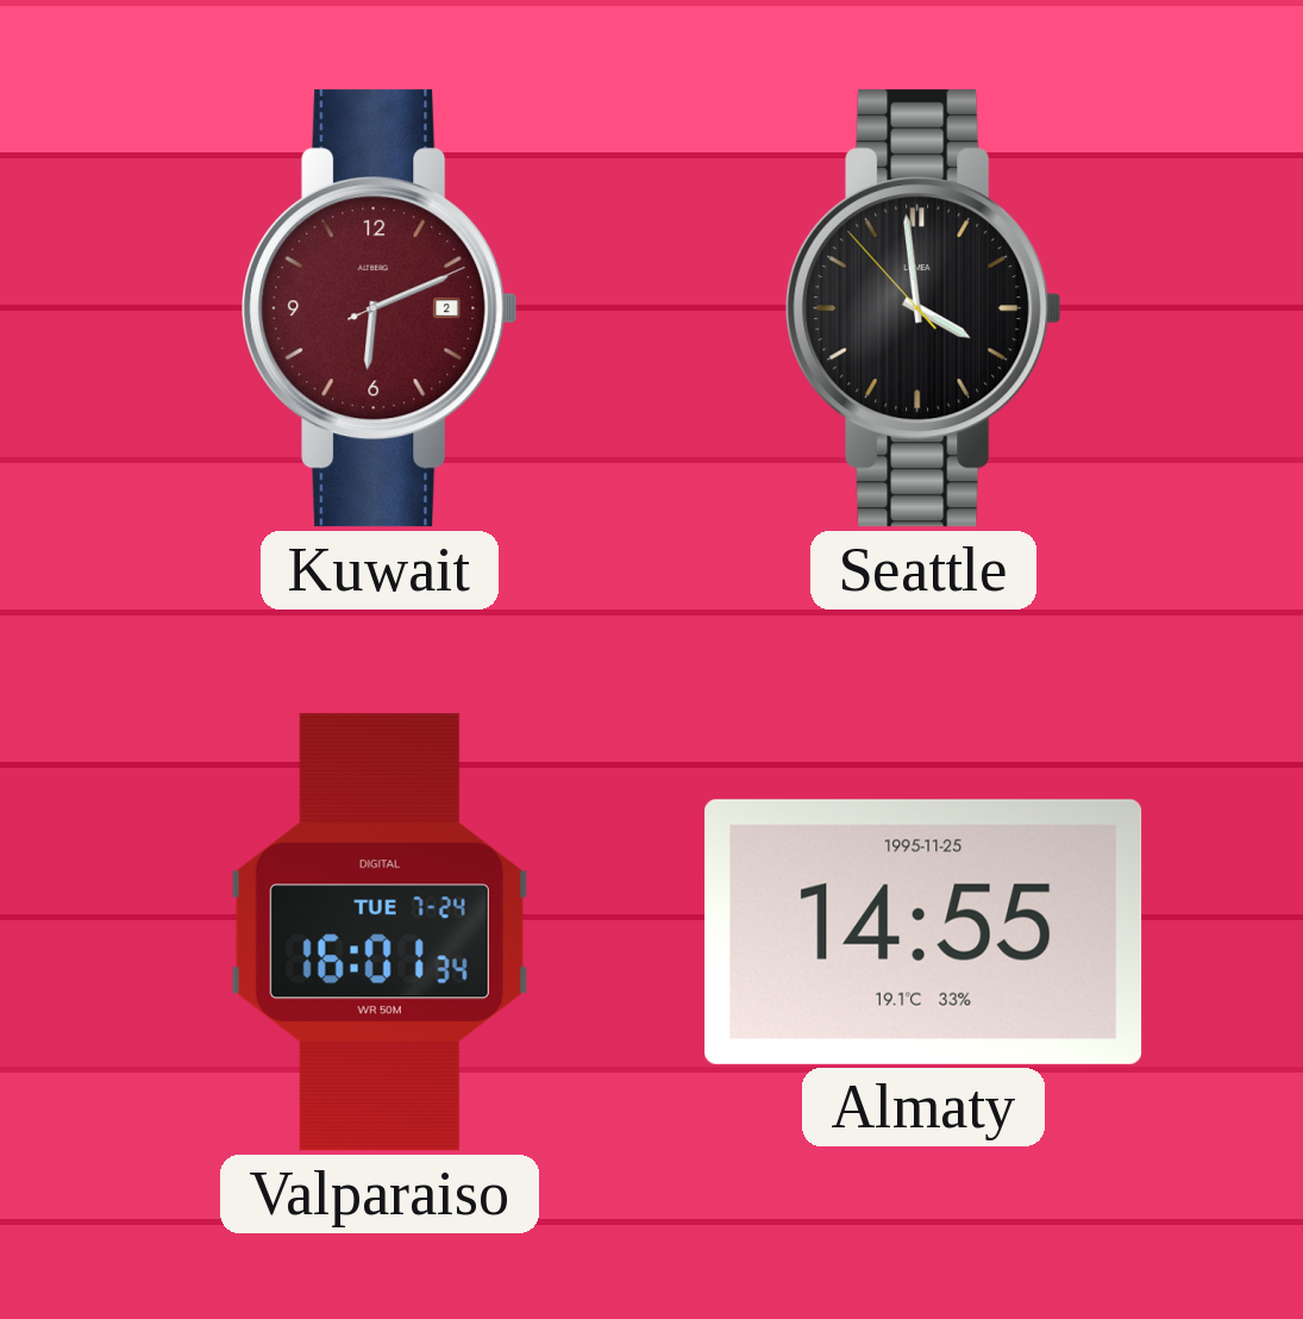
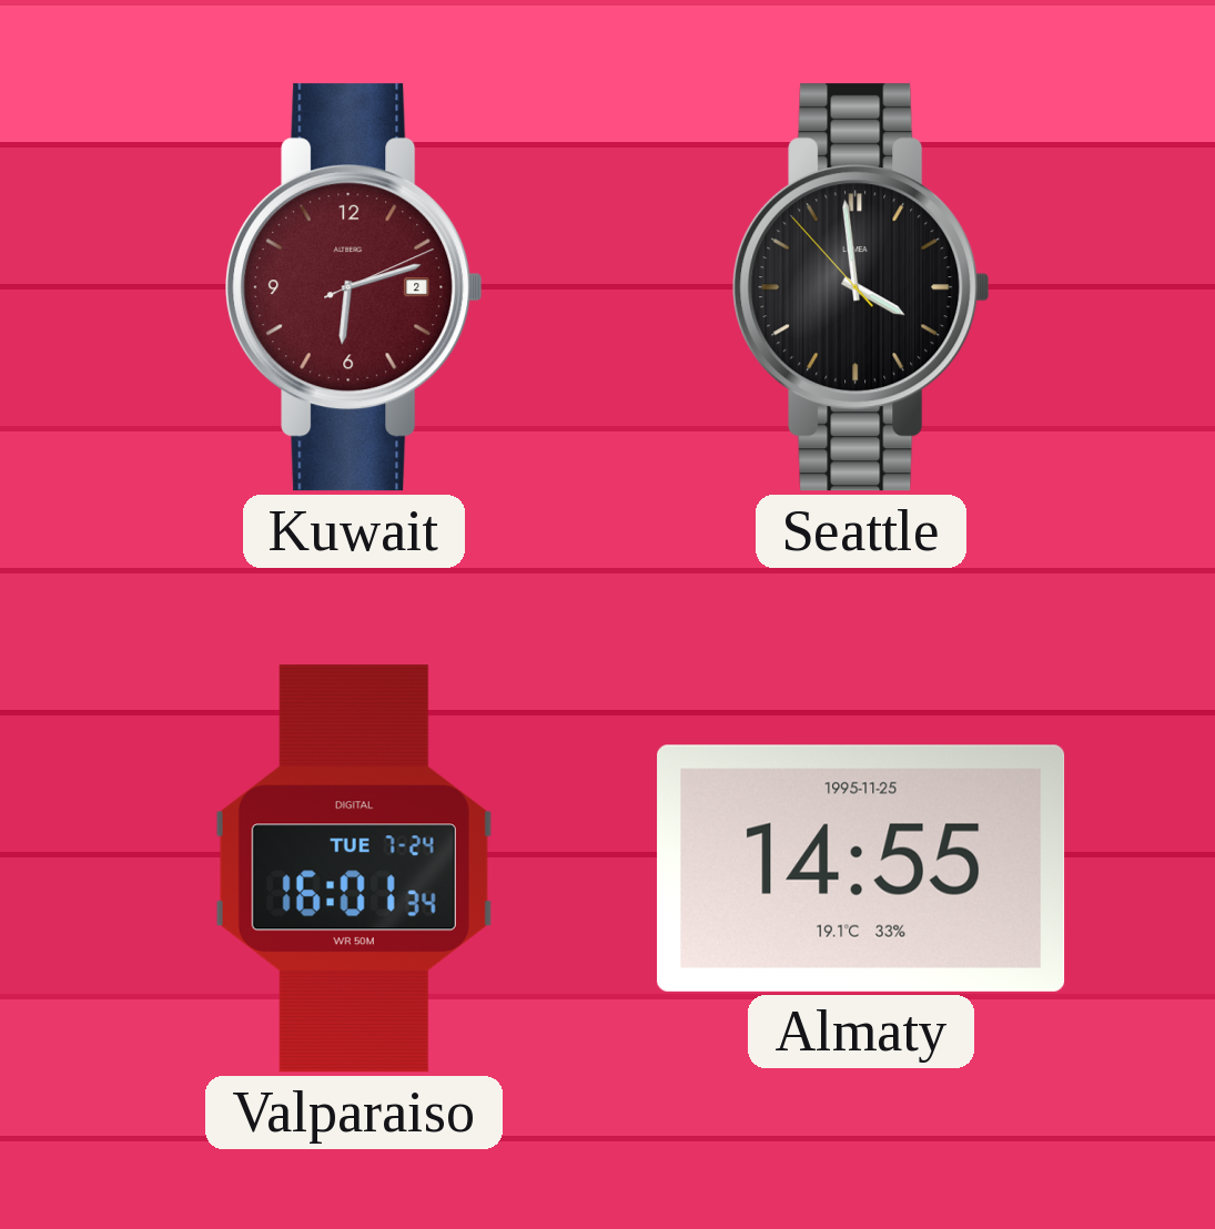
Kuwait: 6:11 -> 6:12
